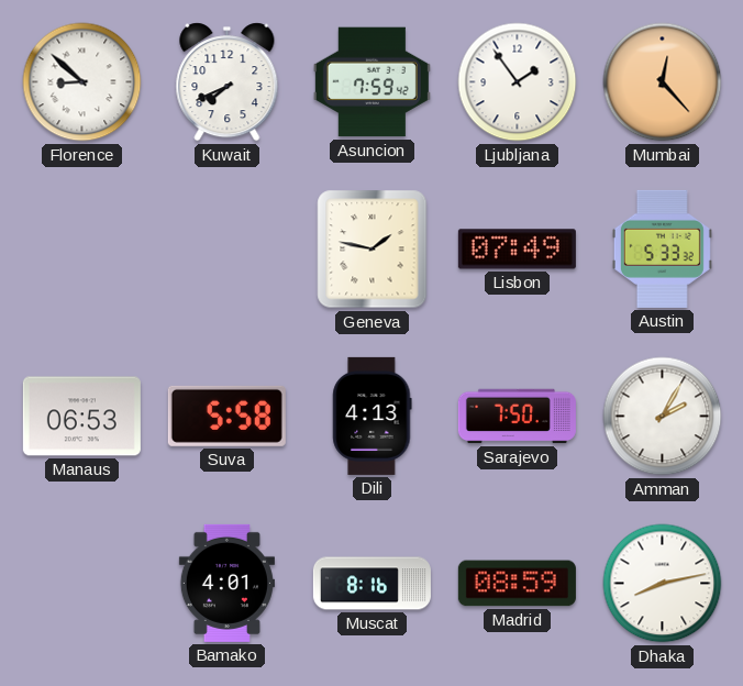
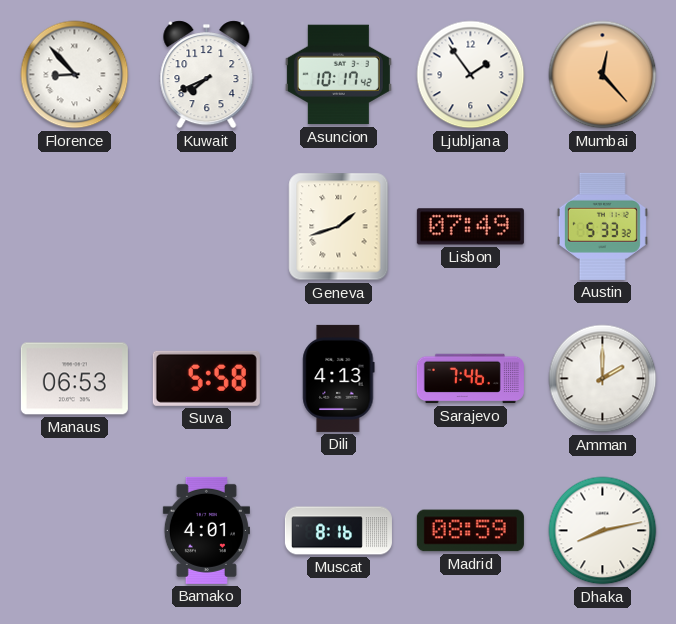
Florence: 8:52 -> 8:53
Asuncion: 7:59 -> 10:17
Geneva: 1:47 -> 1:42
Sarajevo: 7:50 -> 7:46
Amman: 2:05 -> 2:00
